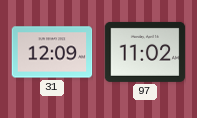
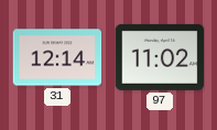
31: 12:09 -> 12:14
